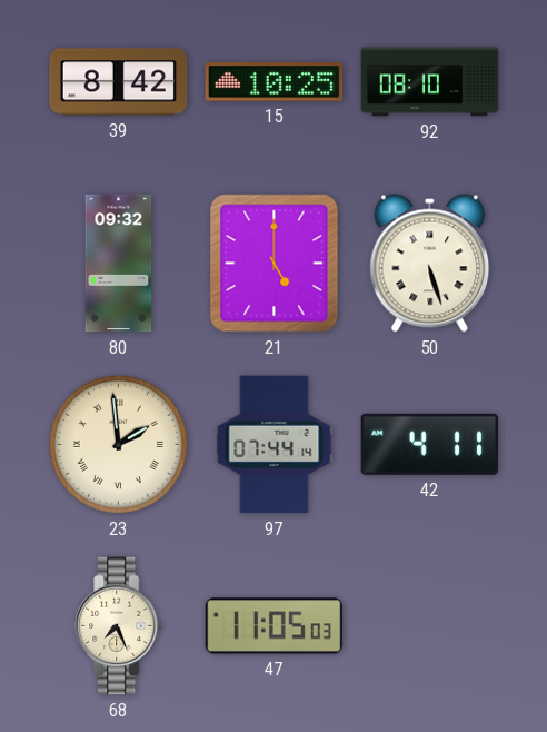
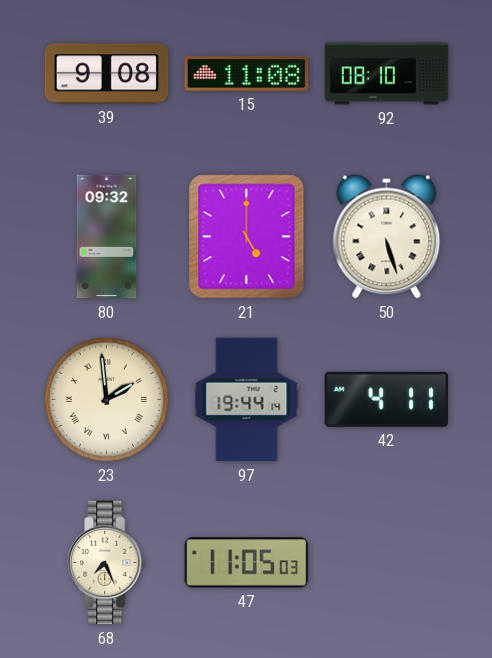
39: 8:42 -> 9:08
15: 10:25 -> 11:08
97: 07:44 -> 19:44
